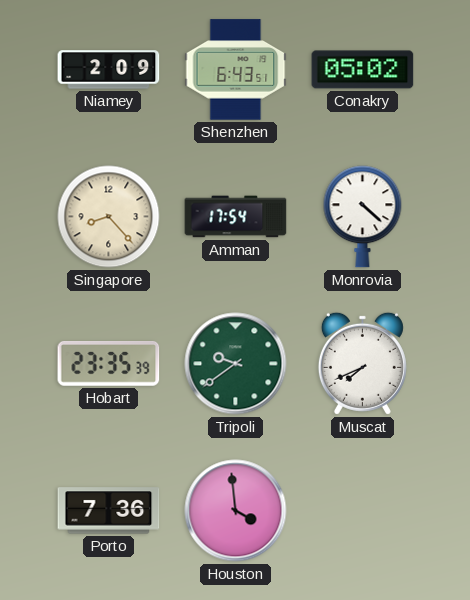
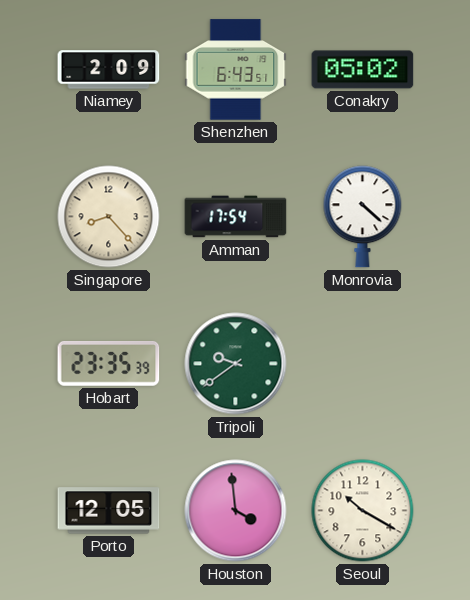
Muscat: 7:41 -> none
Porto: 7:36 -> 12:05
Seoul: none -> 10:20
